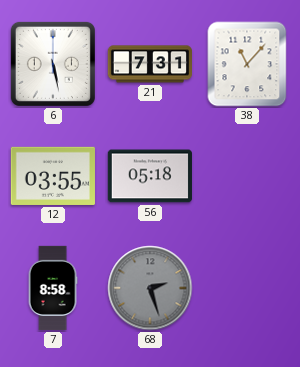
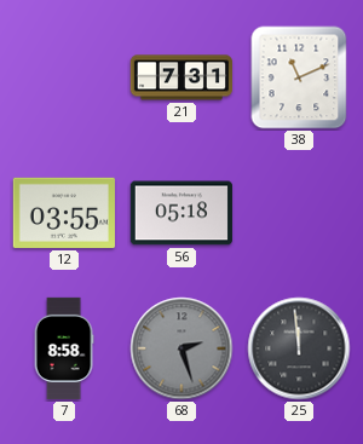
6: 5:28 -> none
38: 11:07 -> 11:11
25: none -> 11:59
